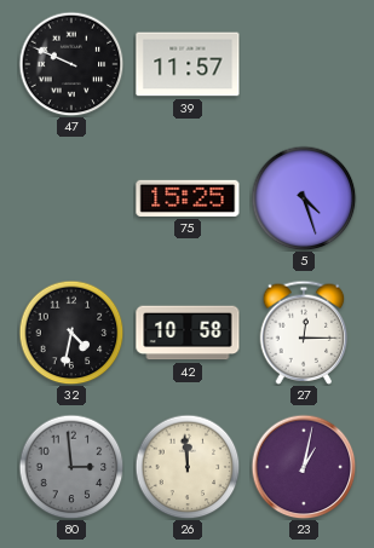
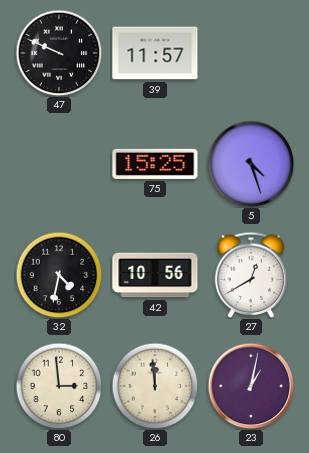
42: 10:58 -> 10:56
27: 12:15 -> 12:40
80 dial: grey -> cream
